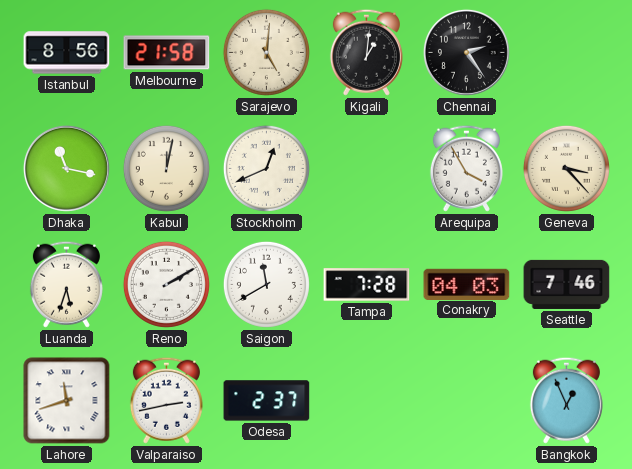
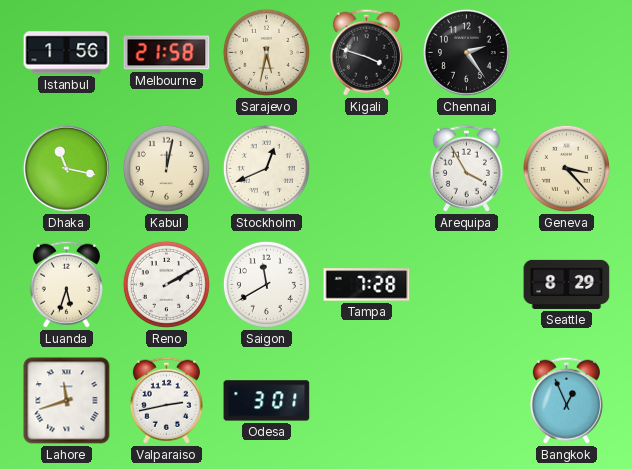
Istanbul: 8:56 -> 1:56
Sarajevo: 5:01 -> 5:32
Kigali: 1:01 -> 3:48
Conakry: 04:03 -> none
Seattle: 7:46 -> 8:29
Odesa: 2:37 -> 3:01
